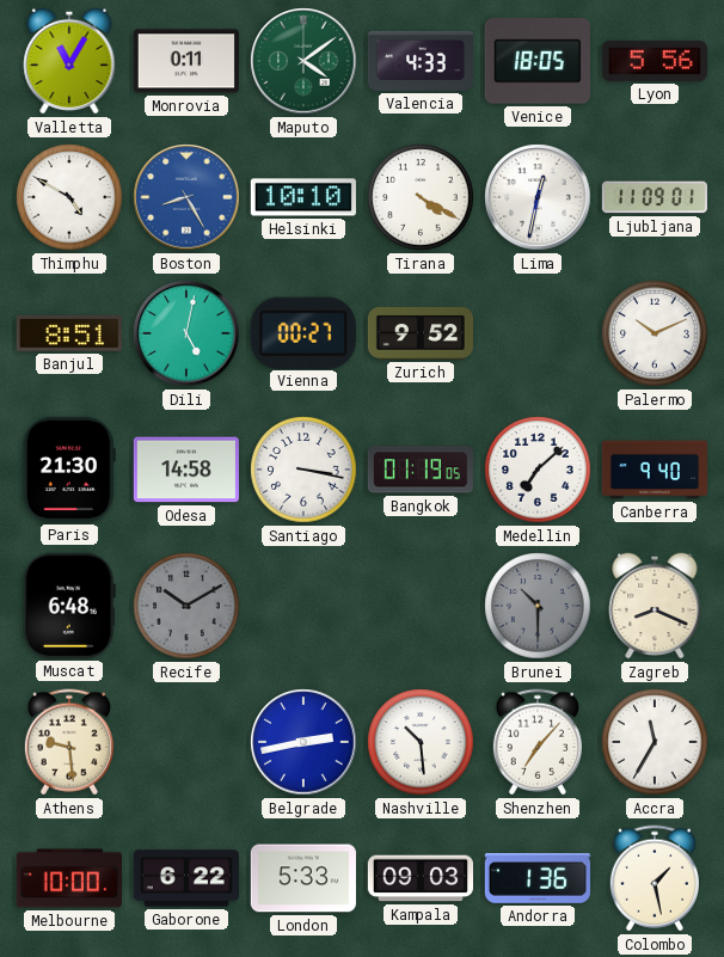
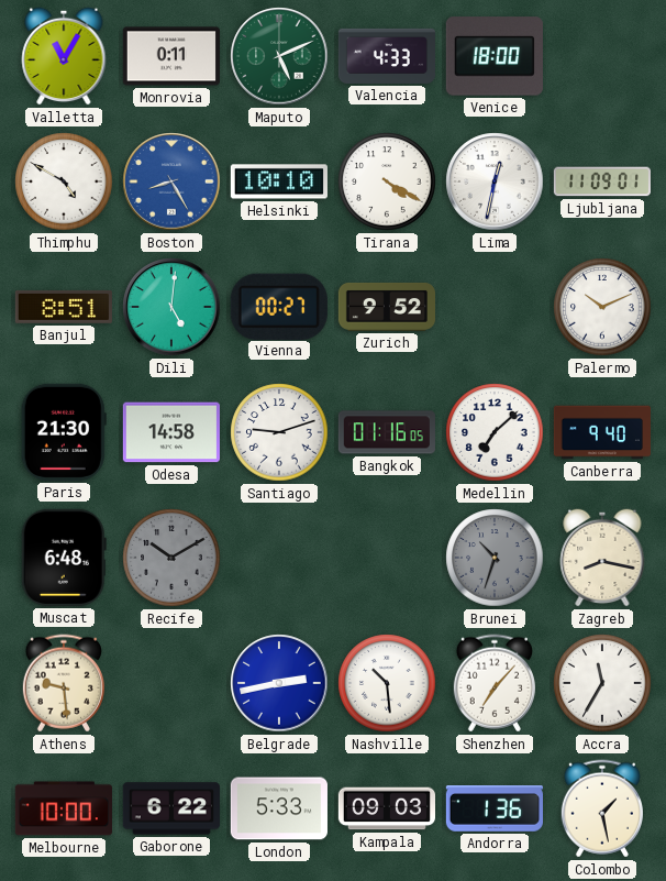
Maputo: 4:09 -> 5:11
Venice: 18:05 -> 18:00
Lyon: 5:56 -> none
Dili: 5:02 -> 5:01
Santiago: 3:17 -> 9:12
Bangkok: 01:19 -> 01:16
Brunei: 10:30 -> 10:33
Zagreb: 8:19 -> 8:17
